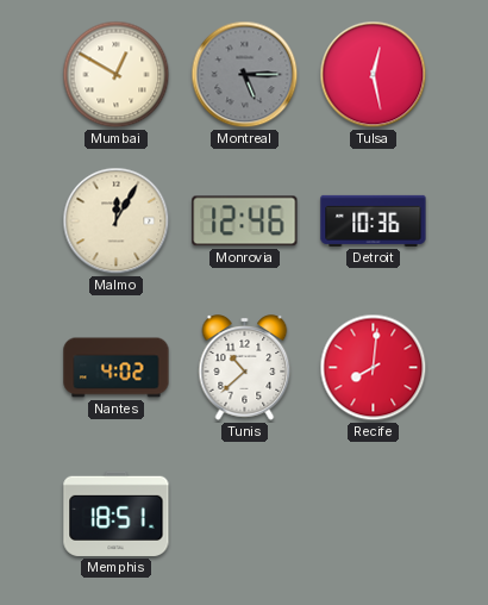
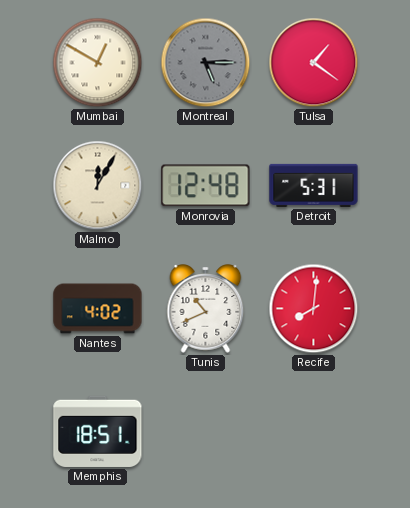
Tulsa: 12:28 -> 1:21
Monrovia: 12:46 -> 12:48
Detroit: 10:36 -> 5:31
Tunis: 10:38 -> 10:41
